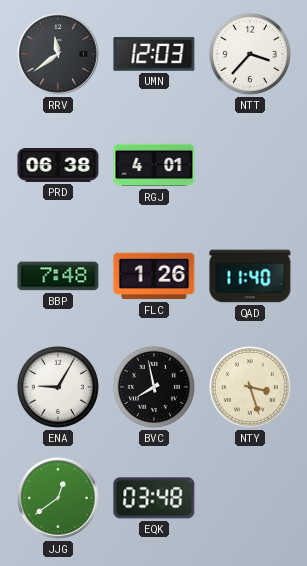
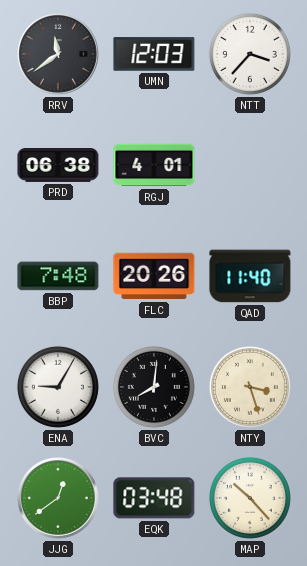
FLC: 1:26 -> 20:26
BVC: 7:58 -> 8:01
MAP: none -> 10:23
